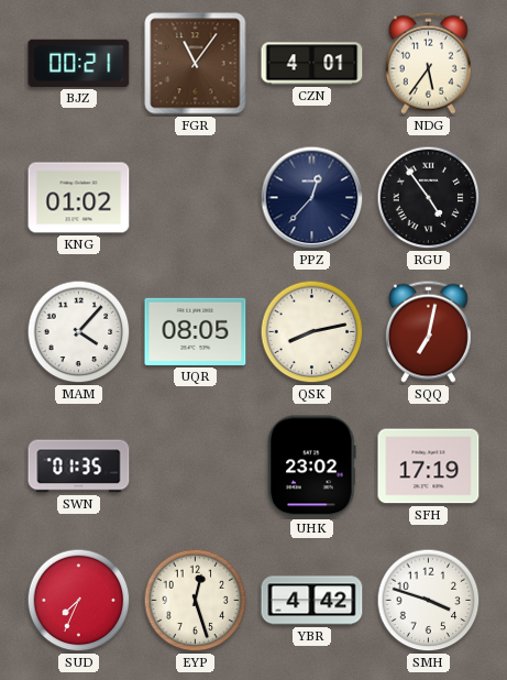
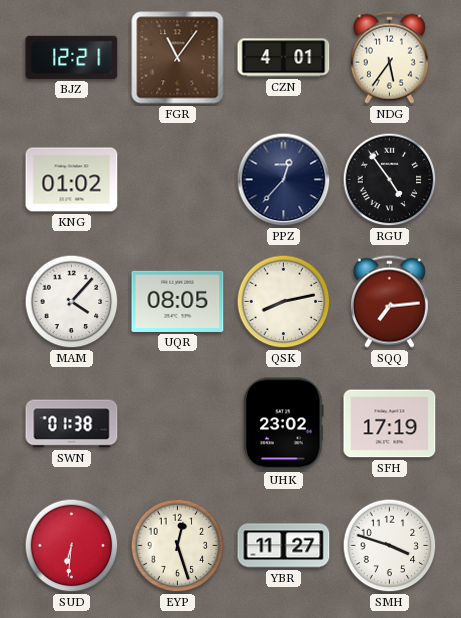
BJZ: 00:21 -> 12:21
SQQ: 7:02 -> 7:14
SWN: 01:35 -> 01:38
SUD: 7:34 -> 6:31
YBR: 4:42 -> 11:27
